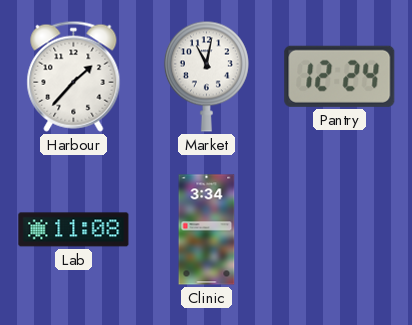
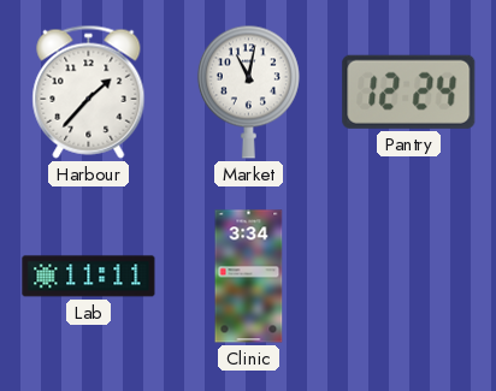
Lab: 11:08 -> 11:11
